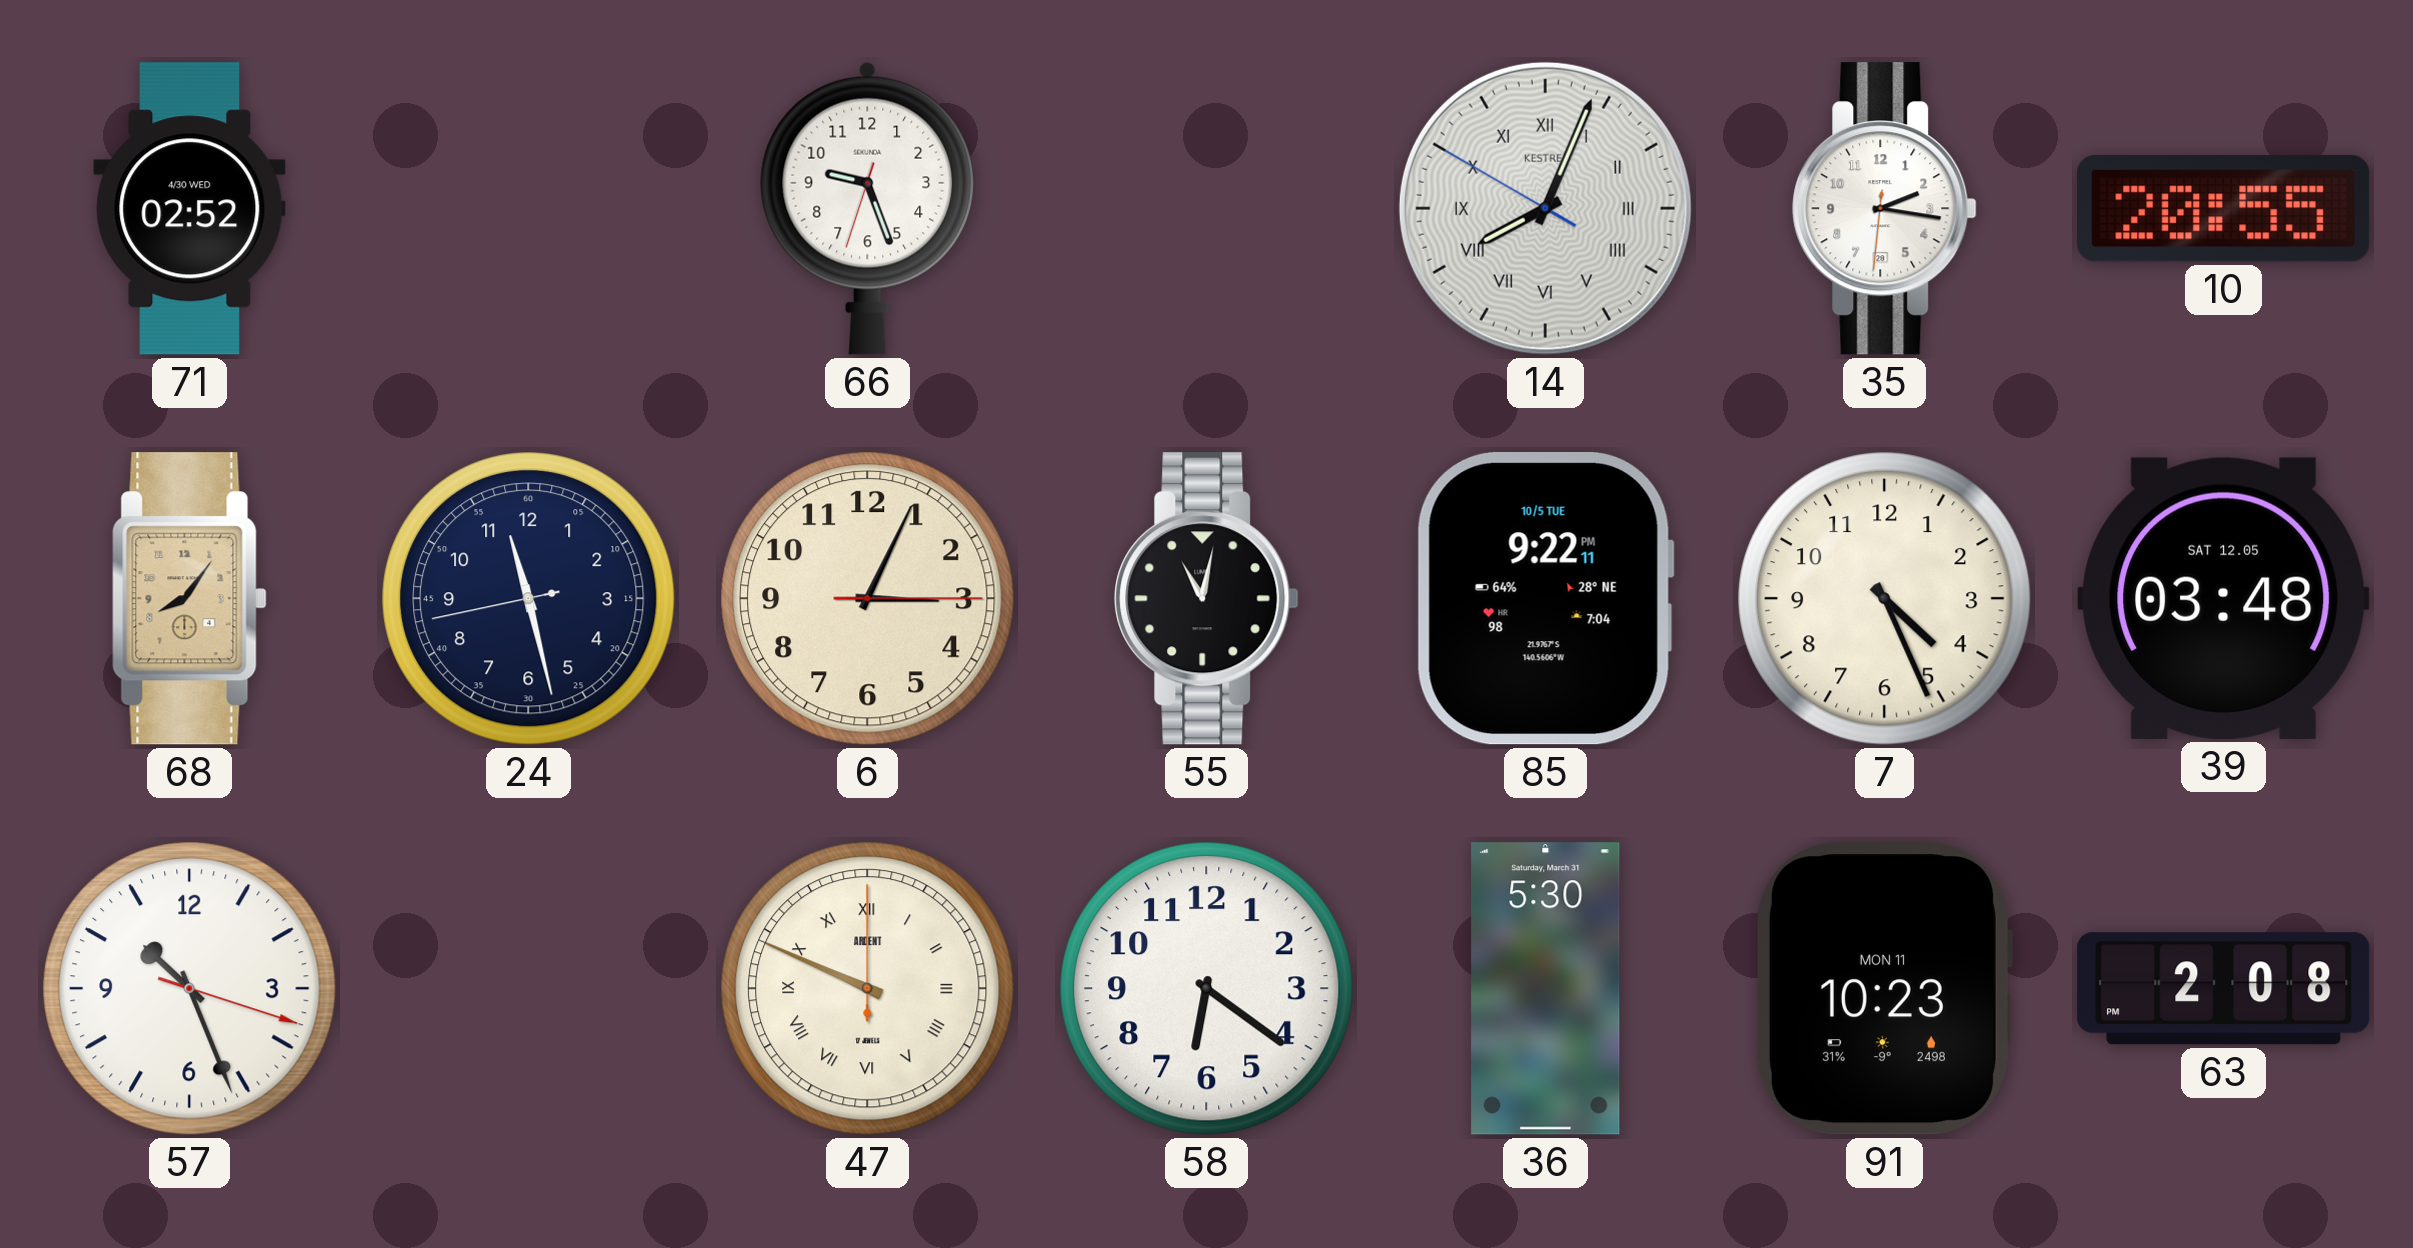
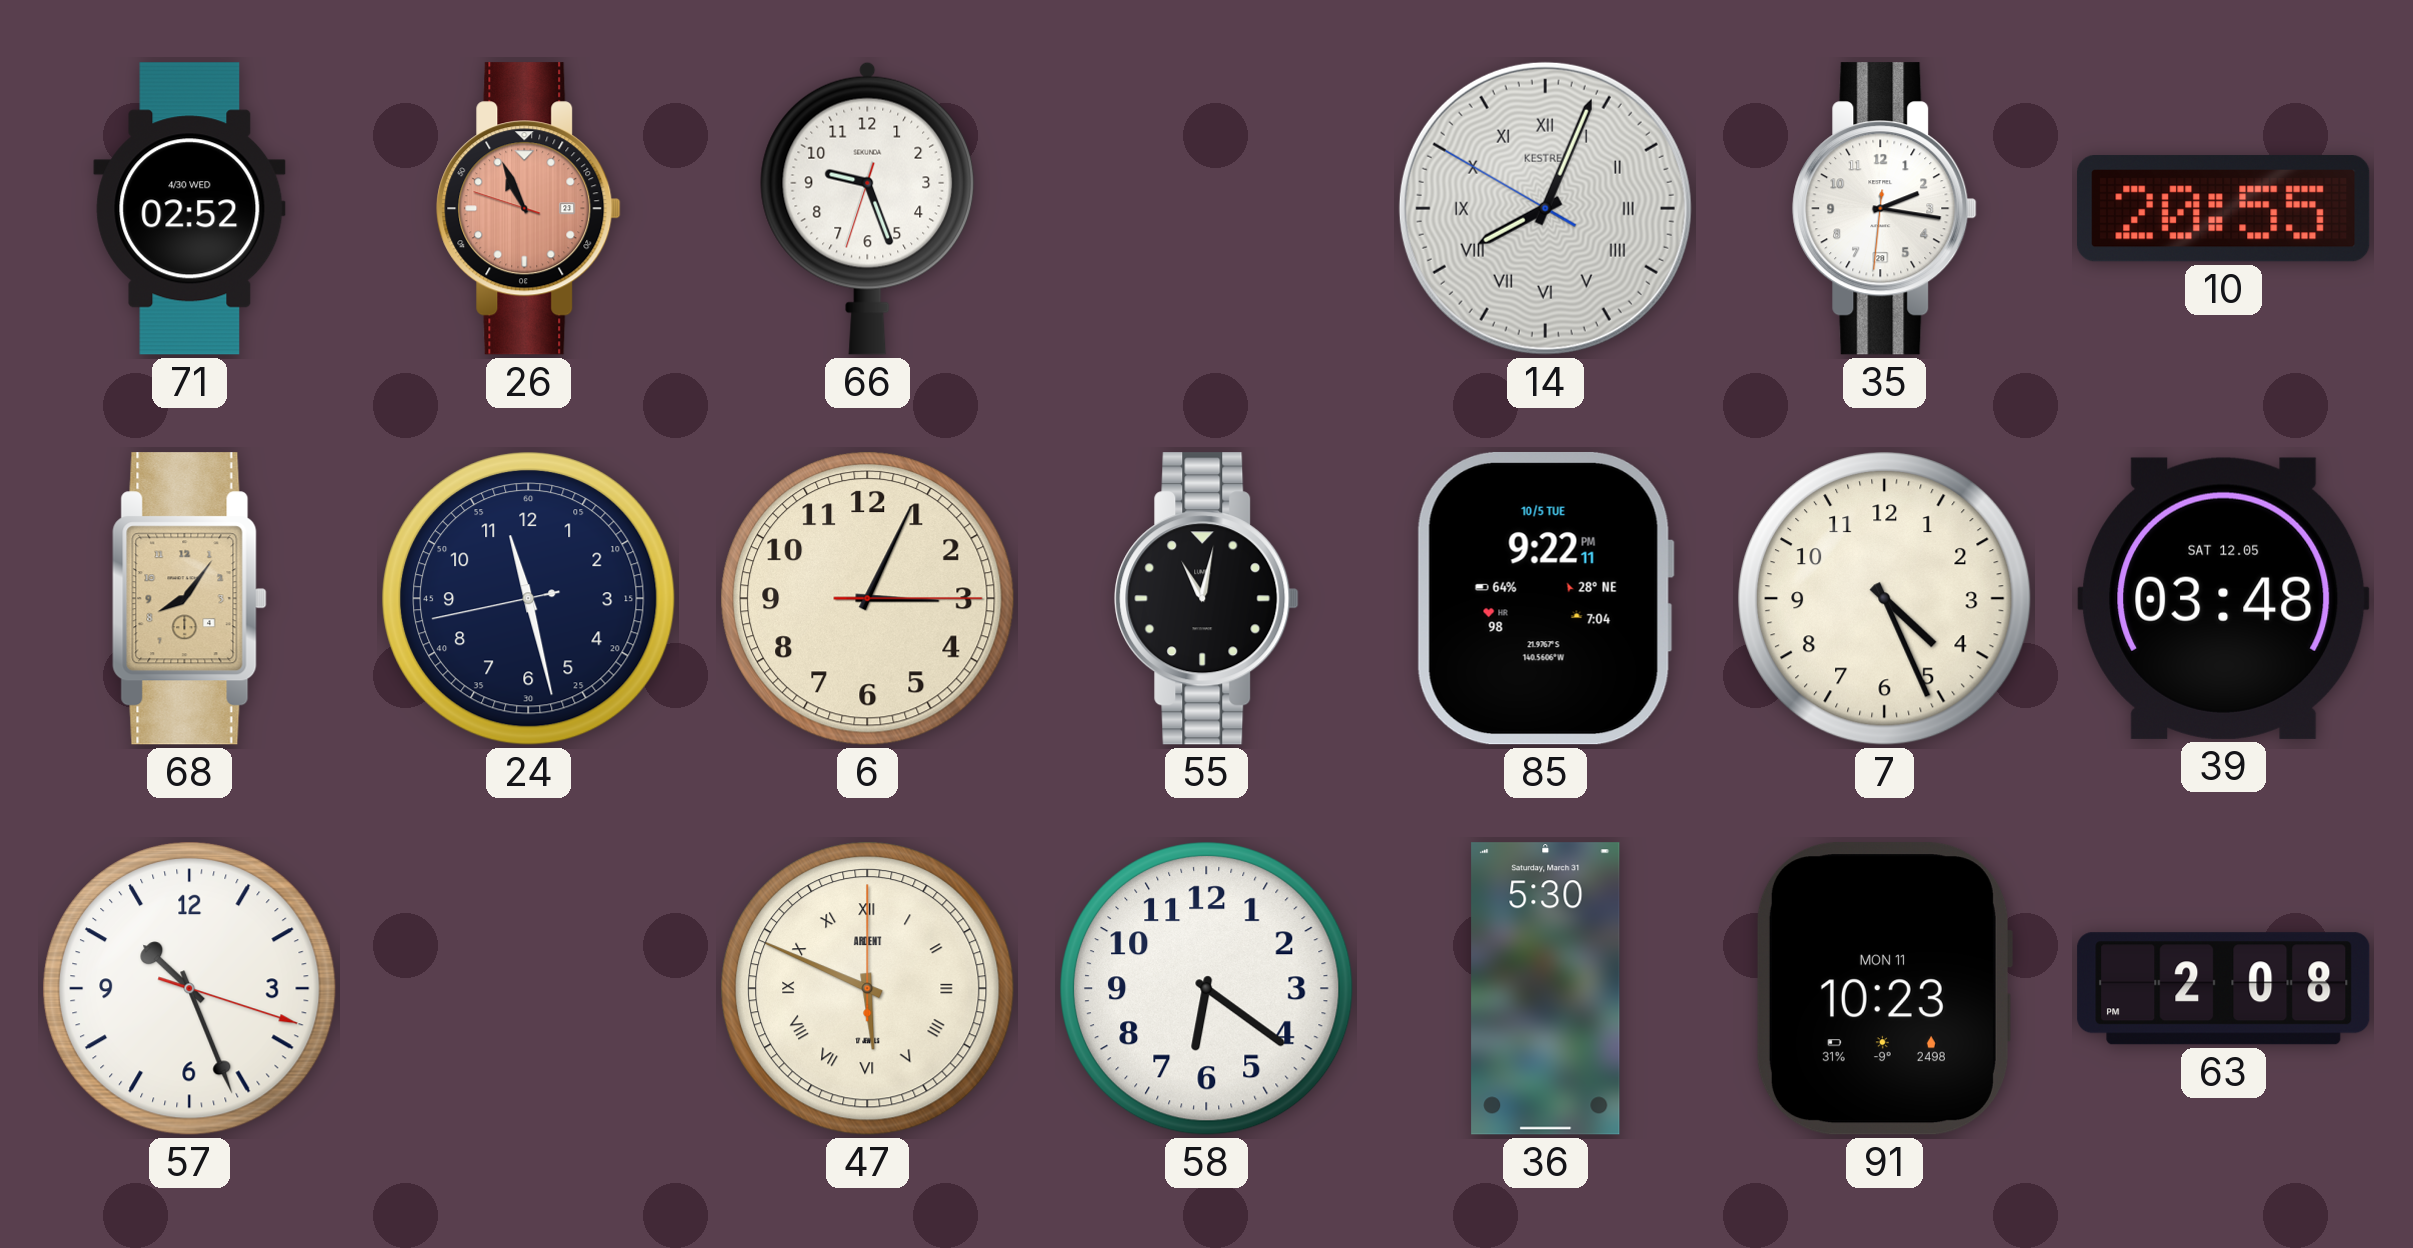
26: none -> 10:55
47: 9:49 -> 5:49
